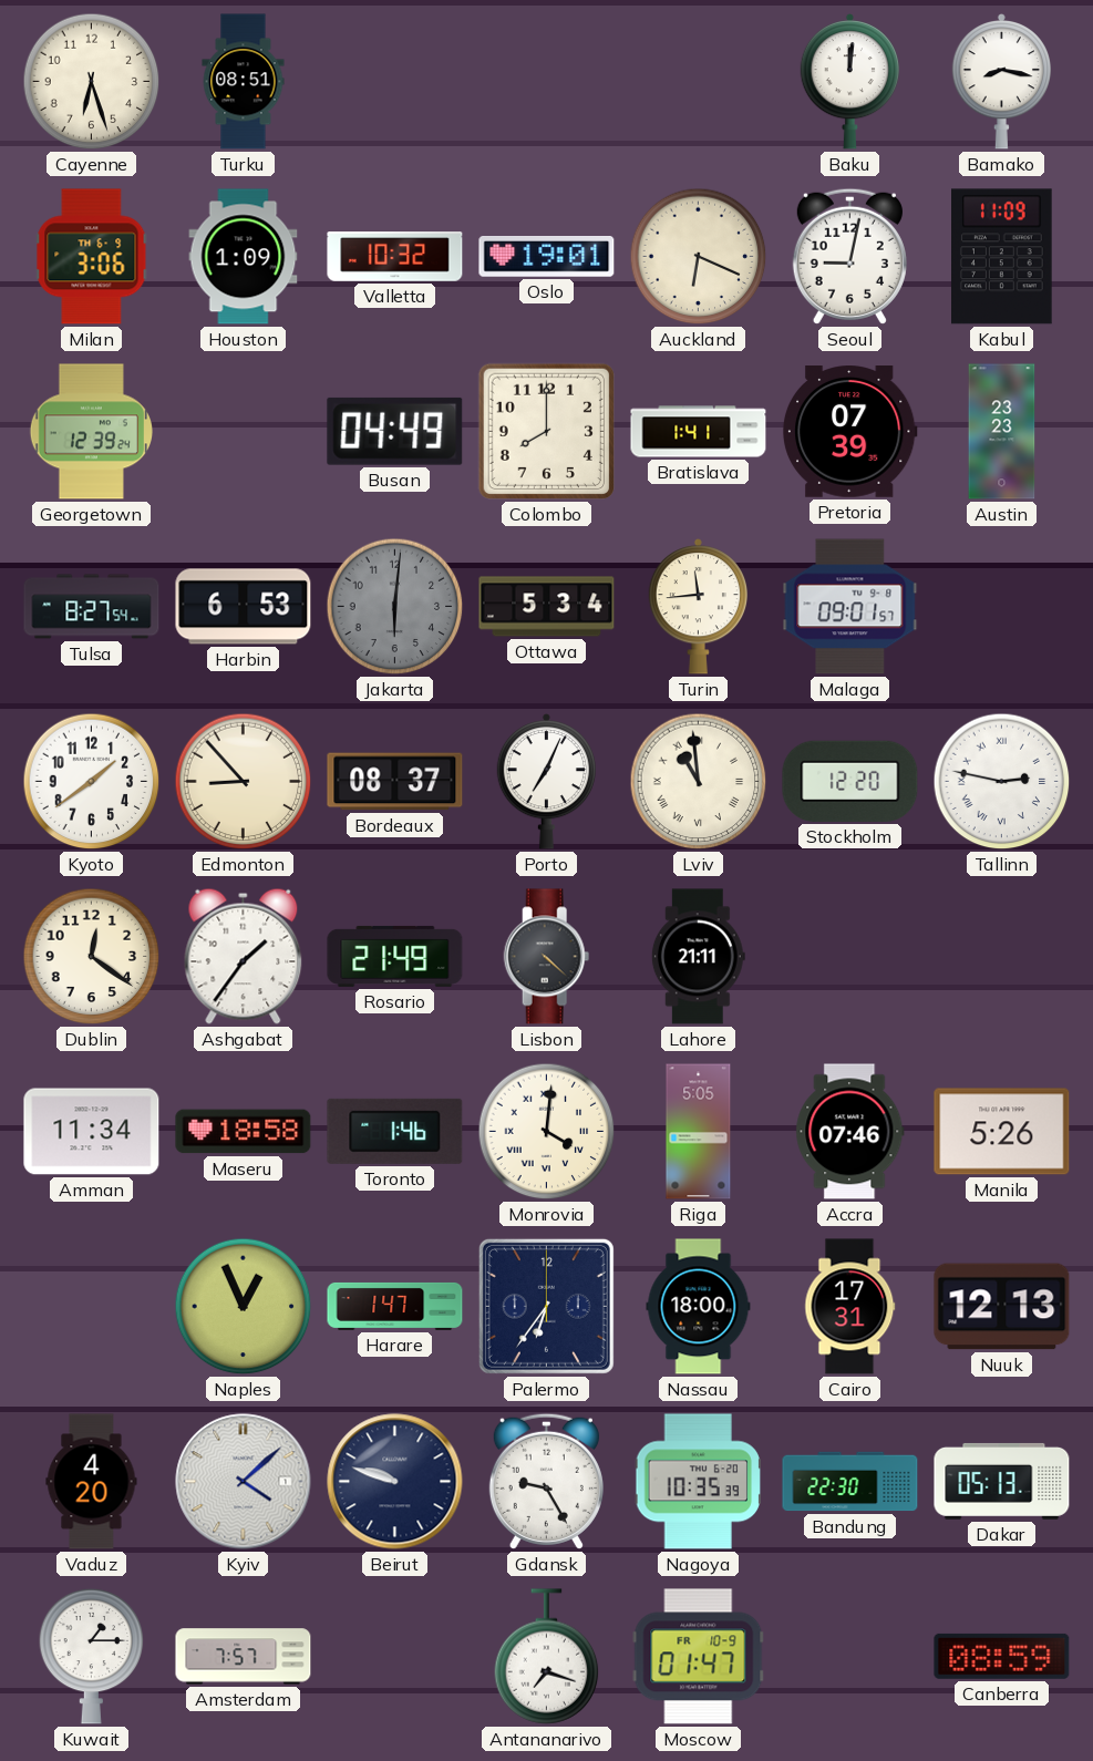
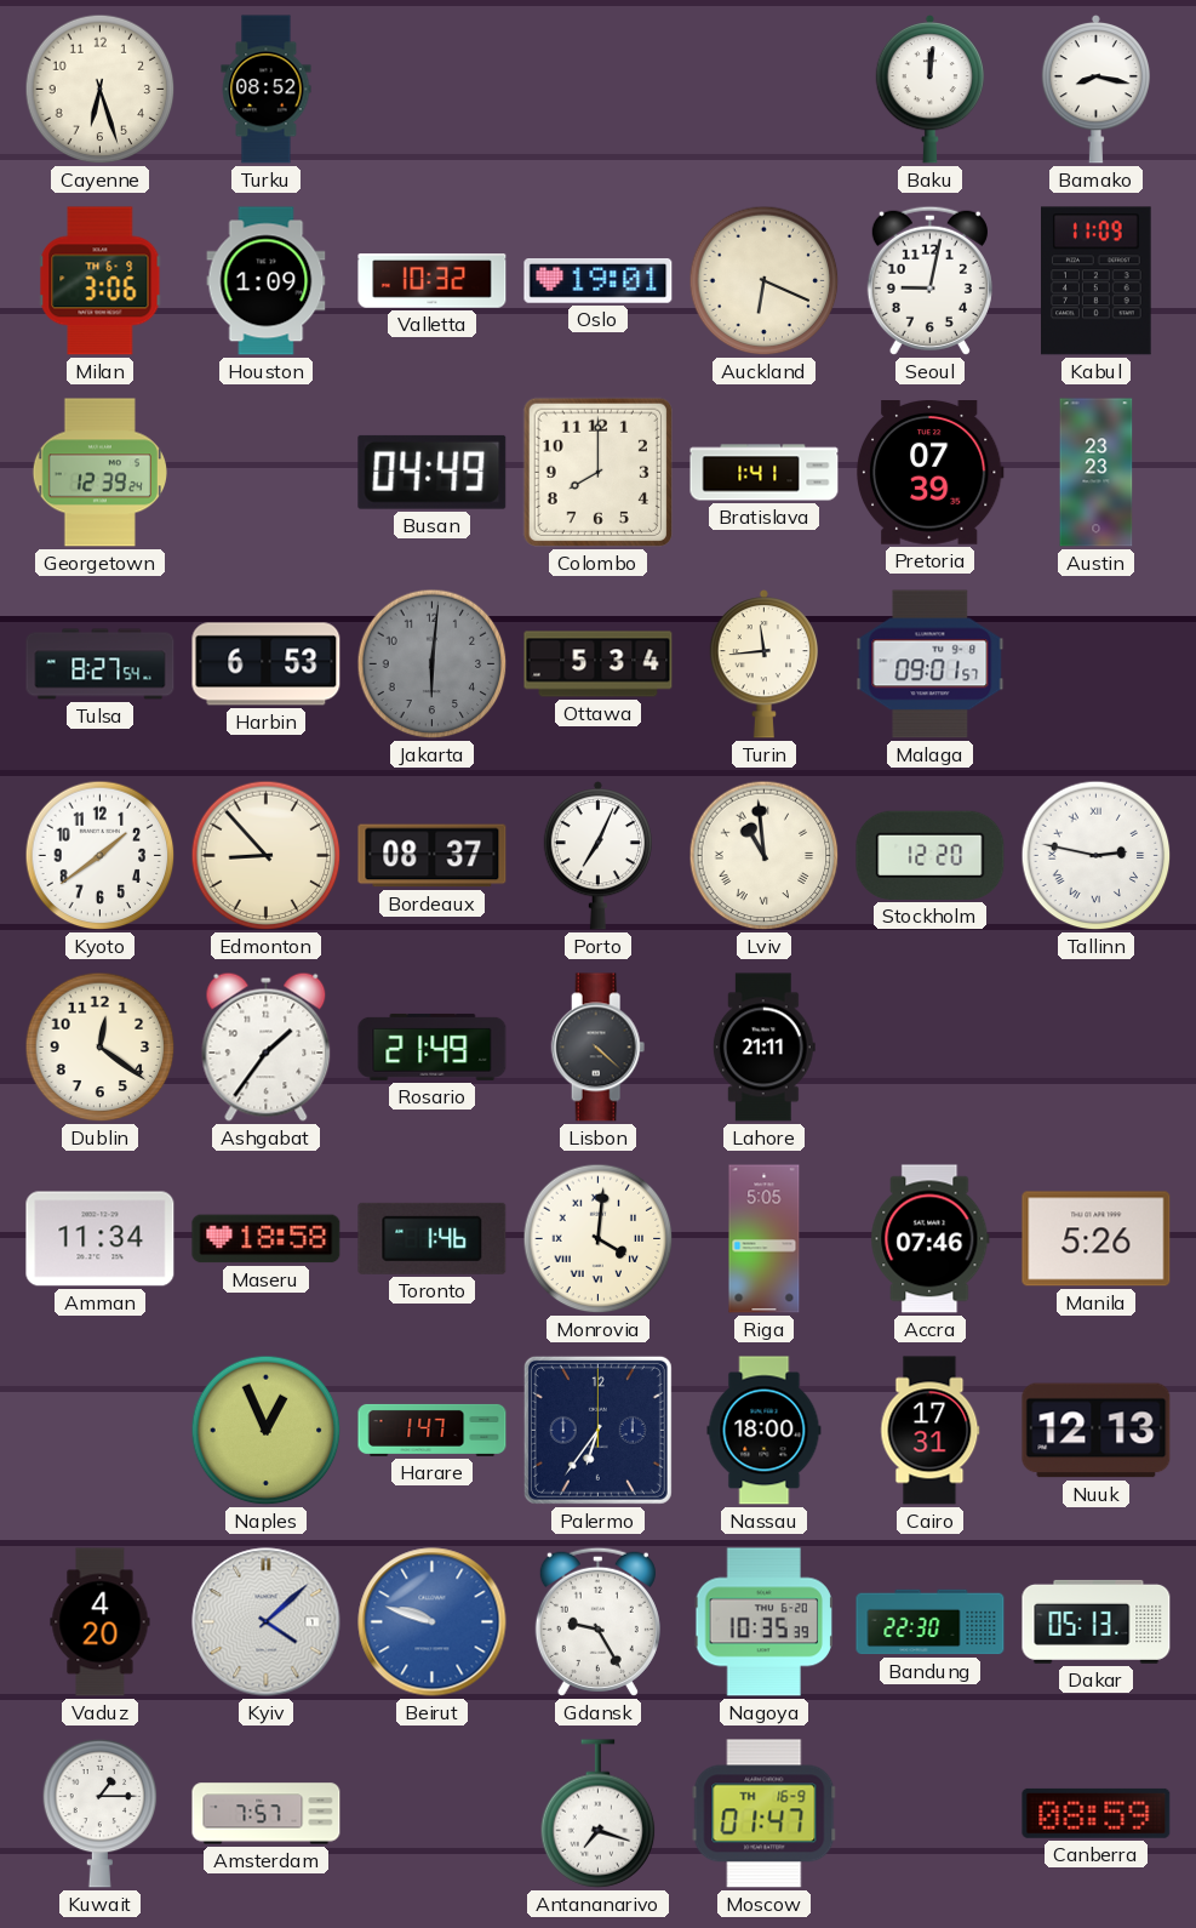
Turku: 08:51 -> 08:52
Beirut dial: navy -> blue
Moscow date: FR 10-9 -> TH 16-9
